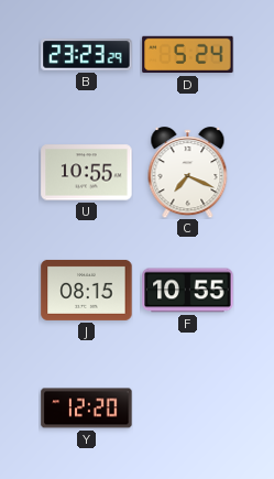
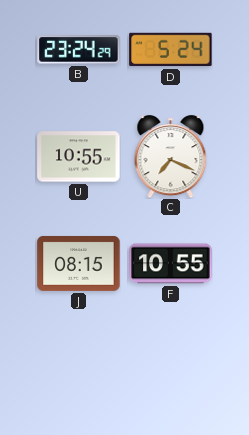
B: 23:23 -> 23:24
Y: 12:20 -> none
